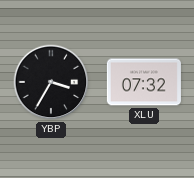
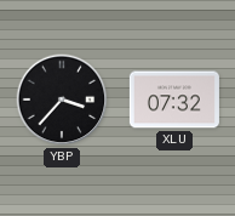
YBP: 3:35 -> 3:37
